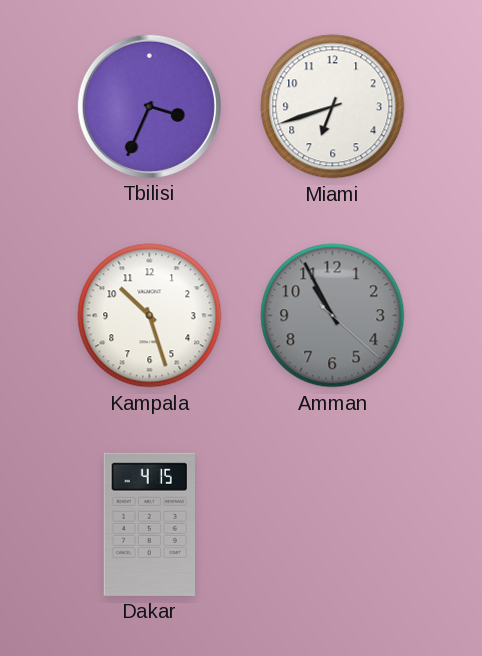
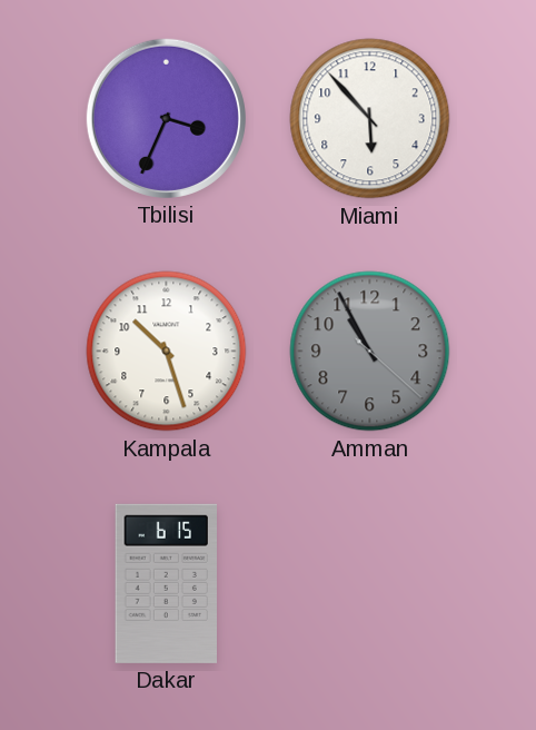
Miami: 6:42 -> 5:53
Dakar: 4:15 -> 6:15
